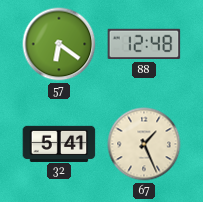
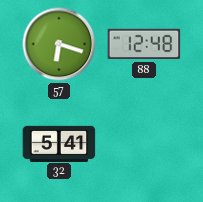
57: 6:21 -> 6:18
67: 1:26 -> none
